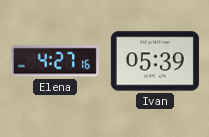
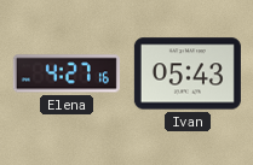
Ivan: 05:39 -> 05:43
